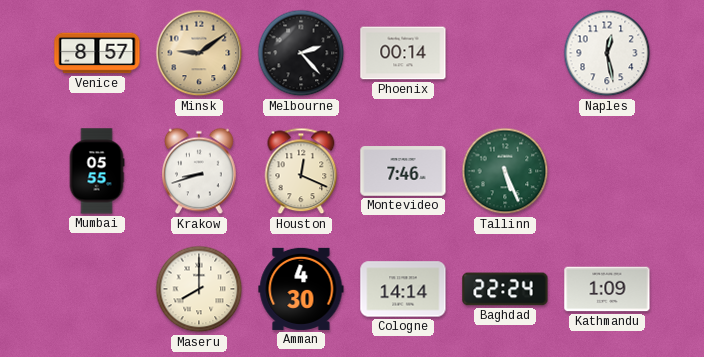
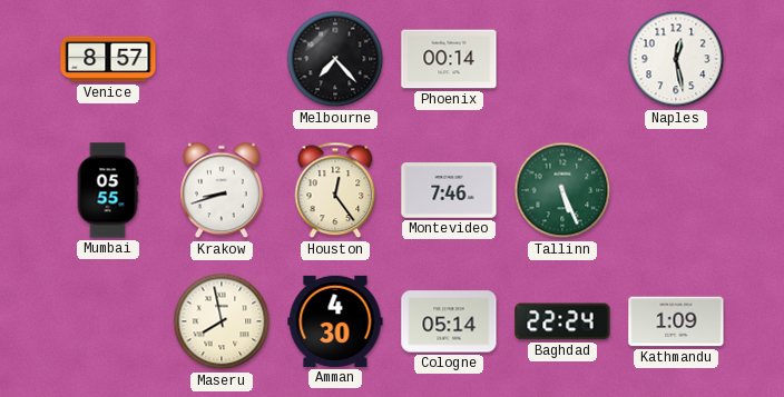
Minsk: 9:09 -> none
Melbourne: 2:23 -> 7:23
Houston: 12:19 -> 12:24
Maseru: 8:00 -> 7:58
Cologne: 14:14 -> 05:14
